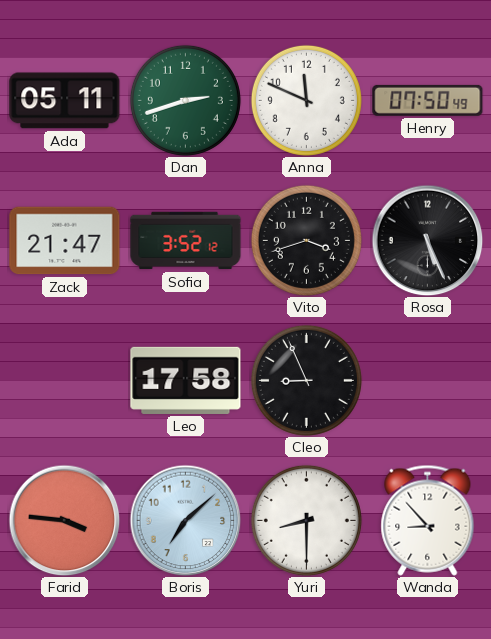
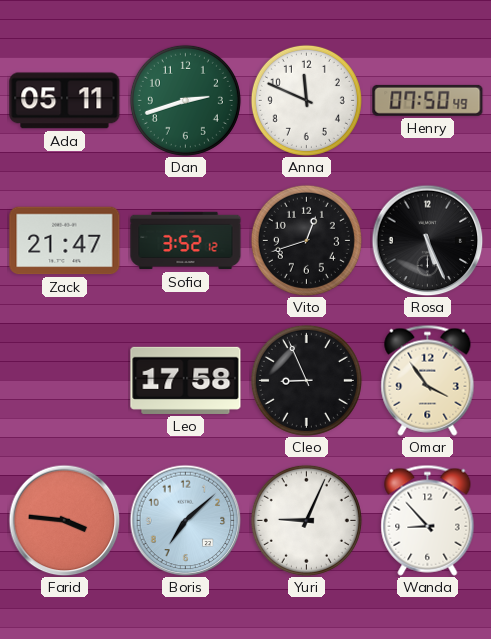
Vito: 3:42 -> 12:42
Omar: none -> 3:54
Yuri: 8:30 -> 9:04
